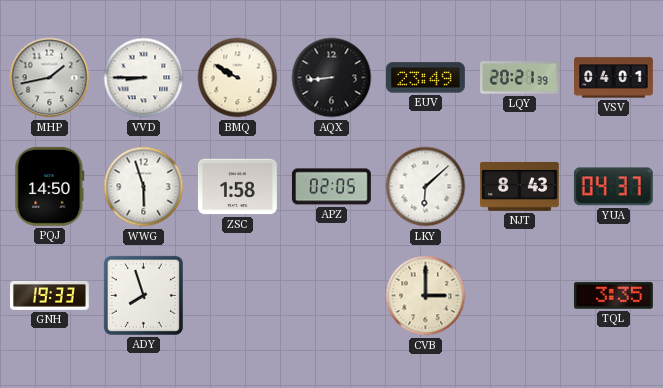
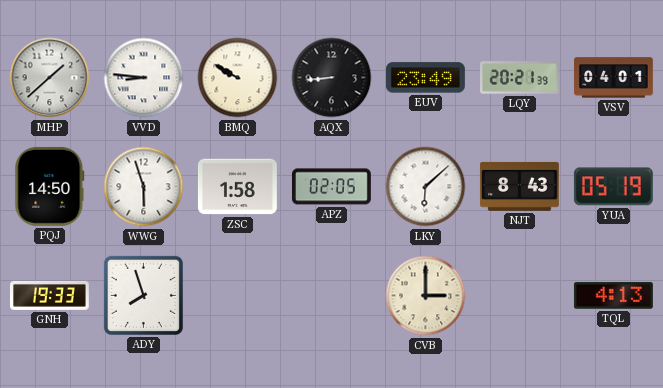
MHP: 1:43 -> 1:38
VVD: 8:45 -> 8:46
YUA: 04:37 -> 05:19
TQL: 3:35 -> 4:13
